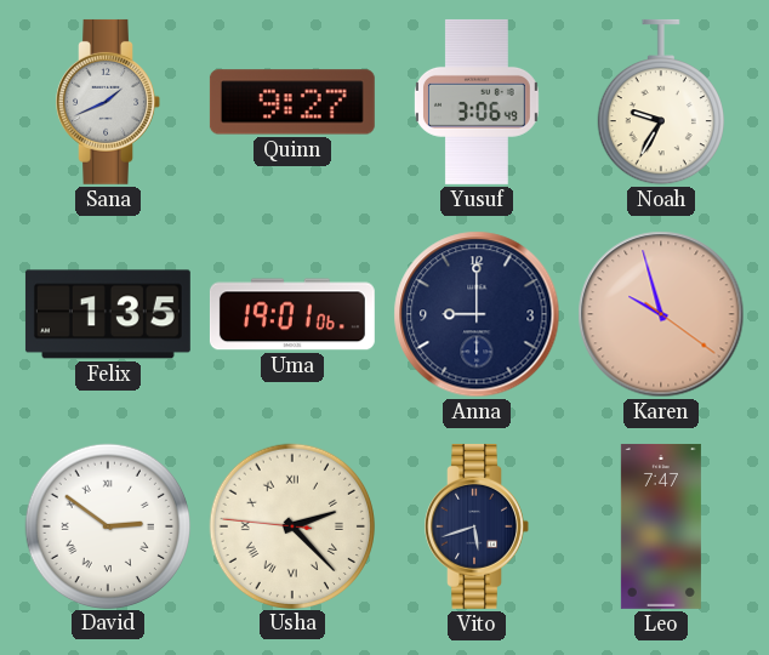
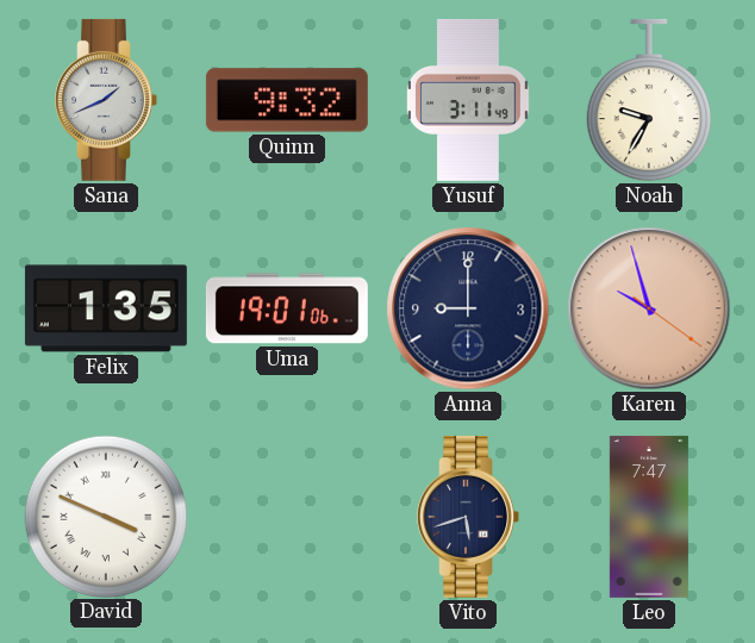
Quinn: 9:27 -> 9:32
Yusuf: 3:06 -> 3:11
David: 2:51 -> 3:49
Usha: 2:22 -> none
